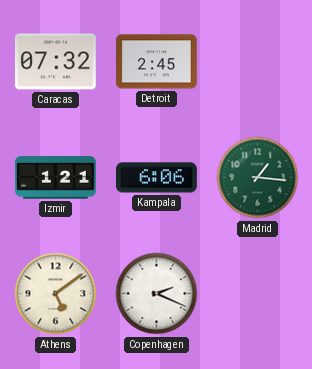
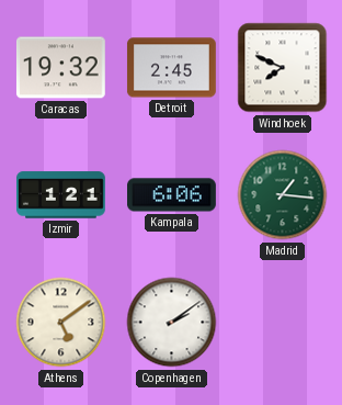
Caracas: 07:32 -> 19:32
Windhoek: none -> 7:49
Copenhagen: 2:19 -> 2:09
